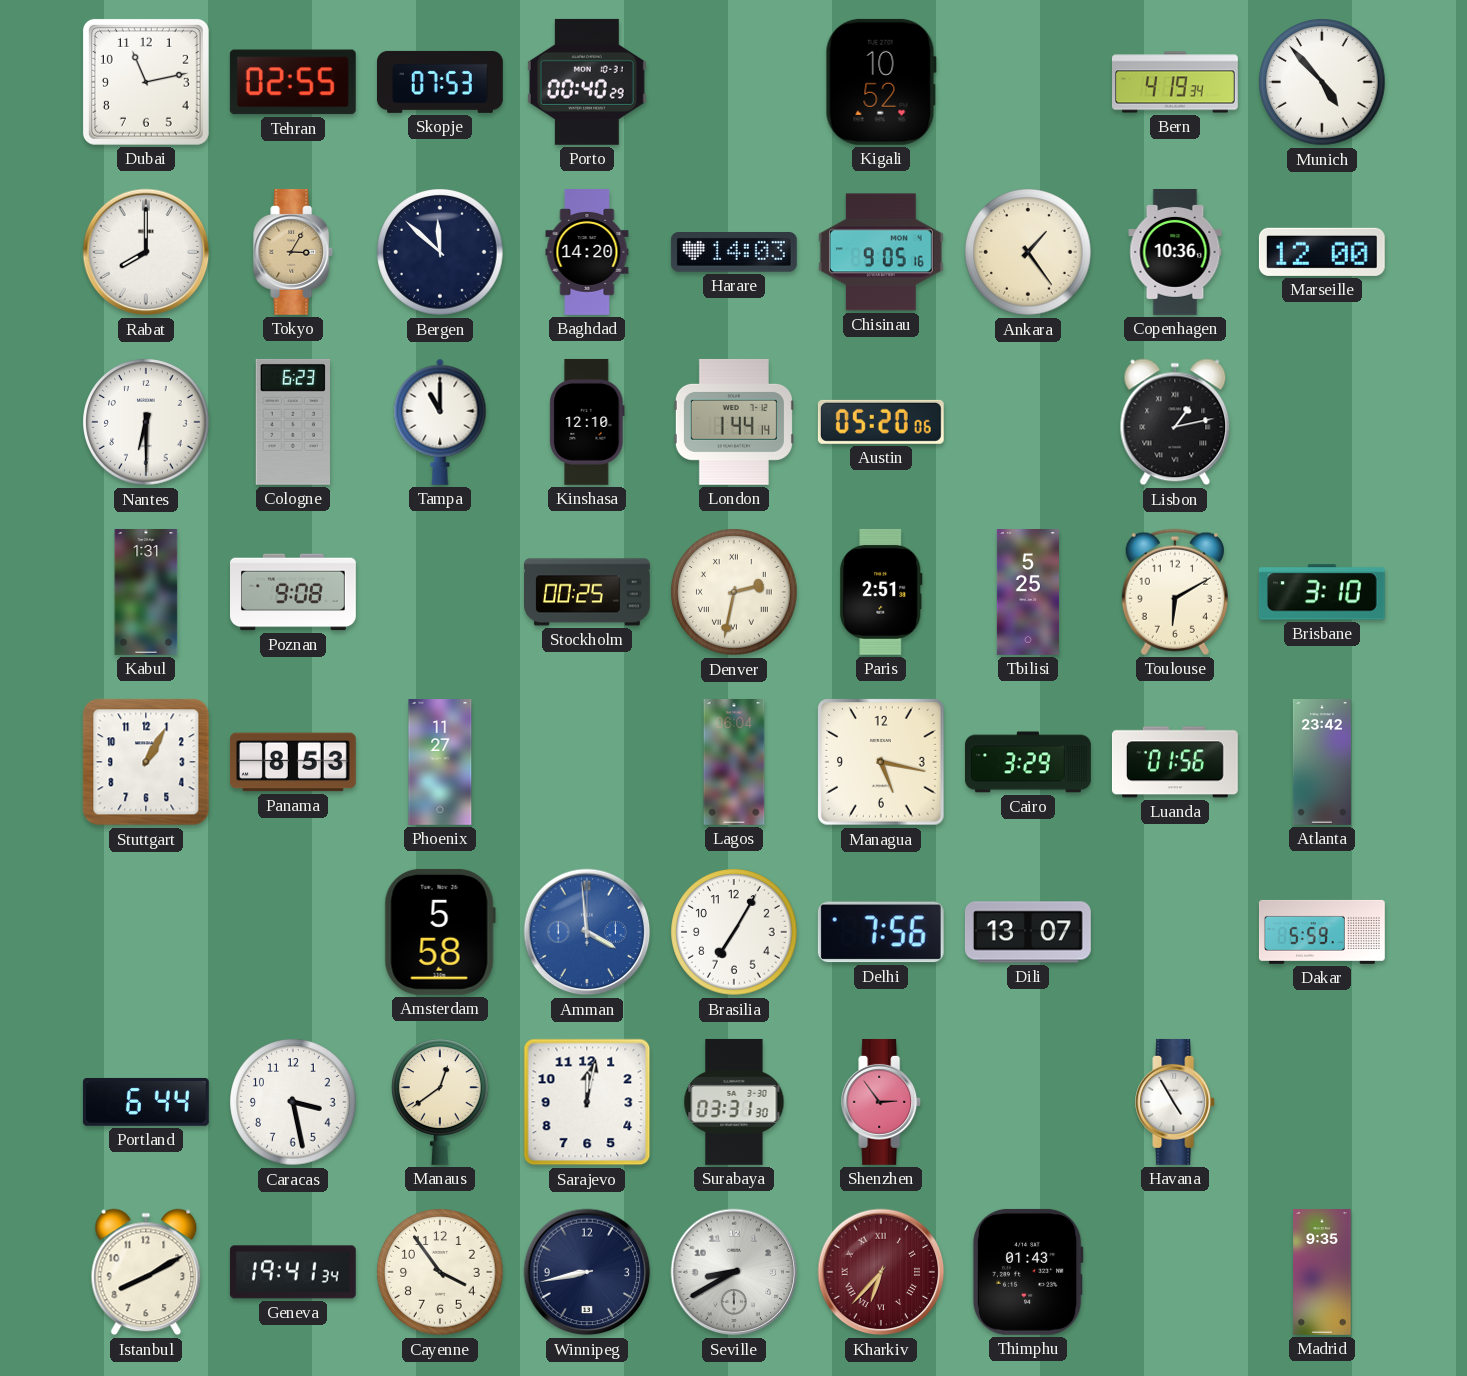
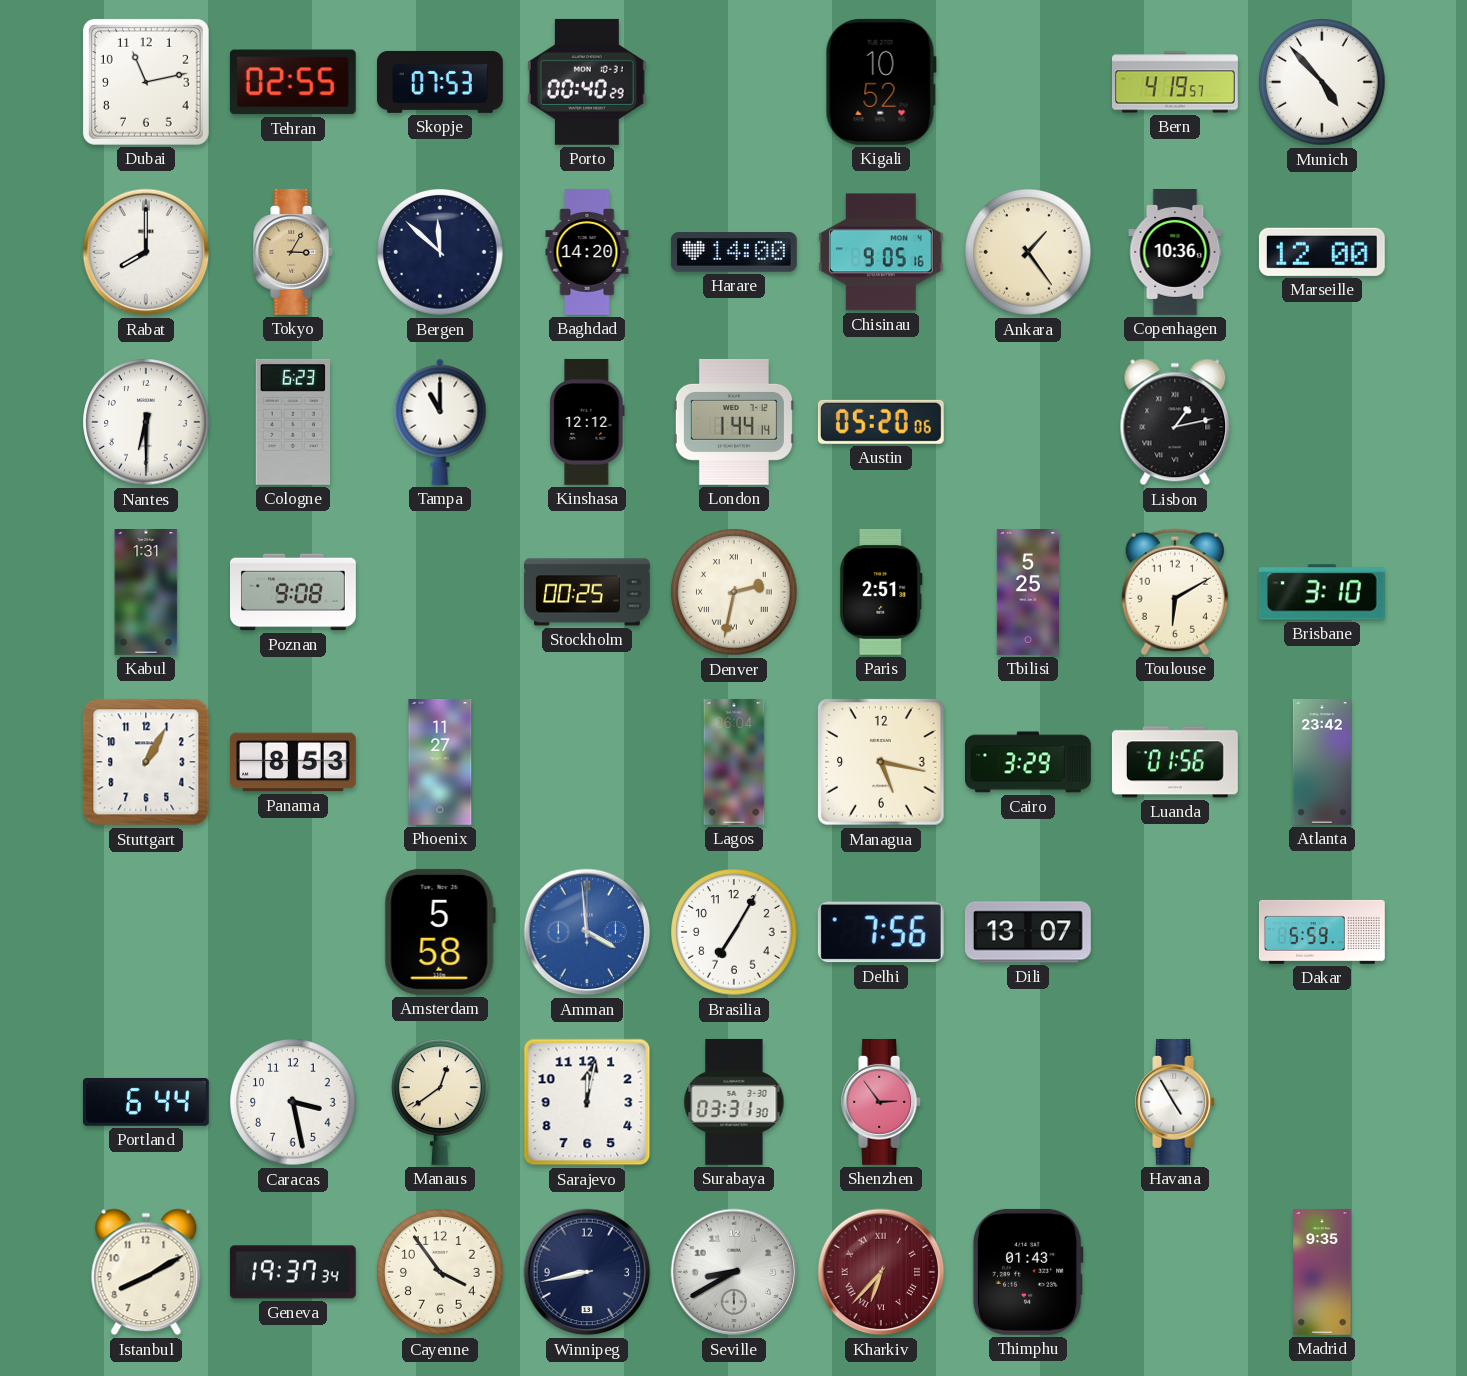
Bern: 4:19:34 -> 4:19:57
Harare: 14:03 -> 14:00
Kinshasa: 12:10 -> 12:12
Geneva: 19:41 -> 19:37
